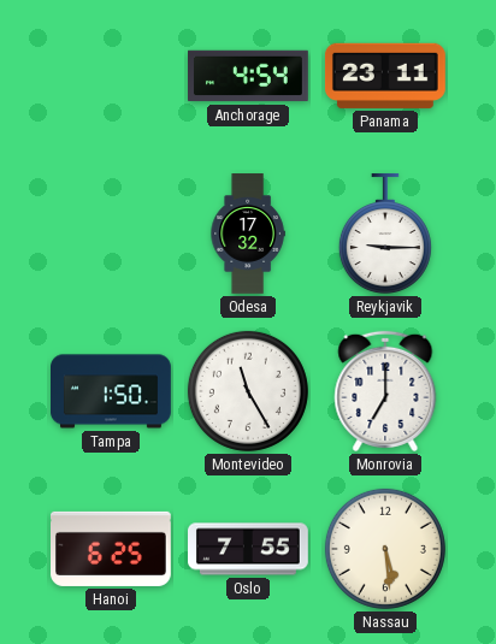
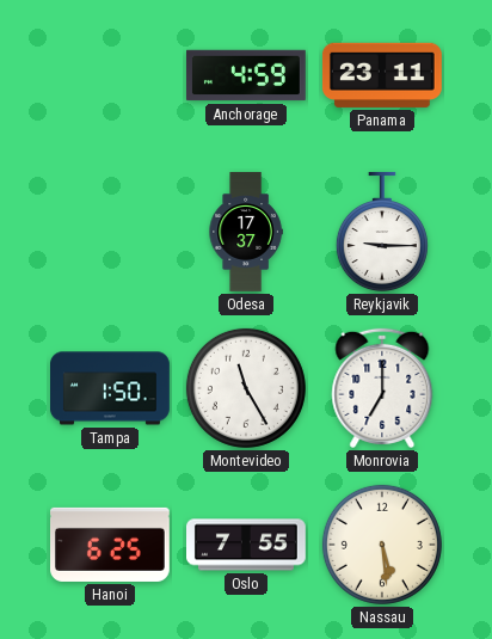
Anchorage: 4:54 -> 4:59
Odesa: 17:32 -> 17:37
